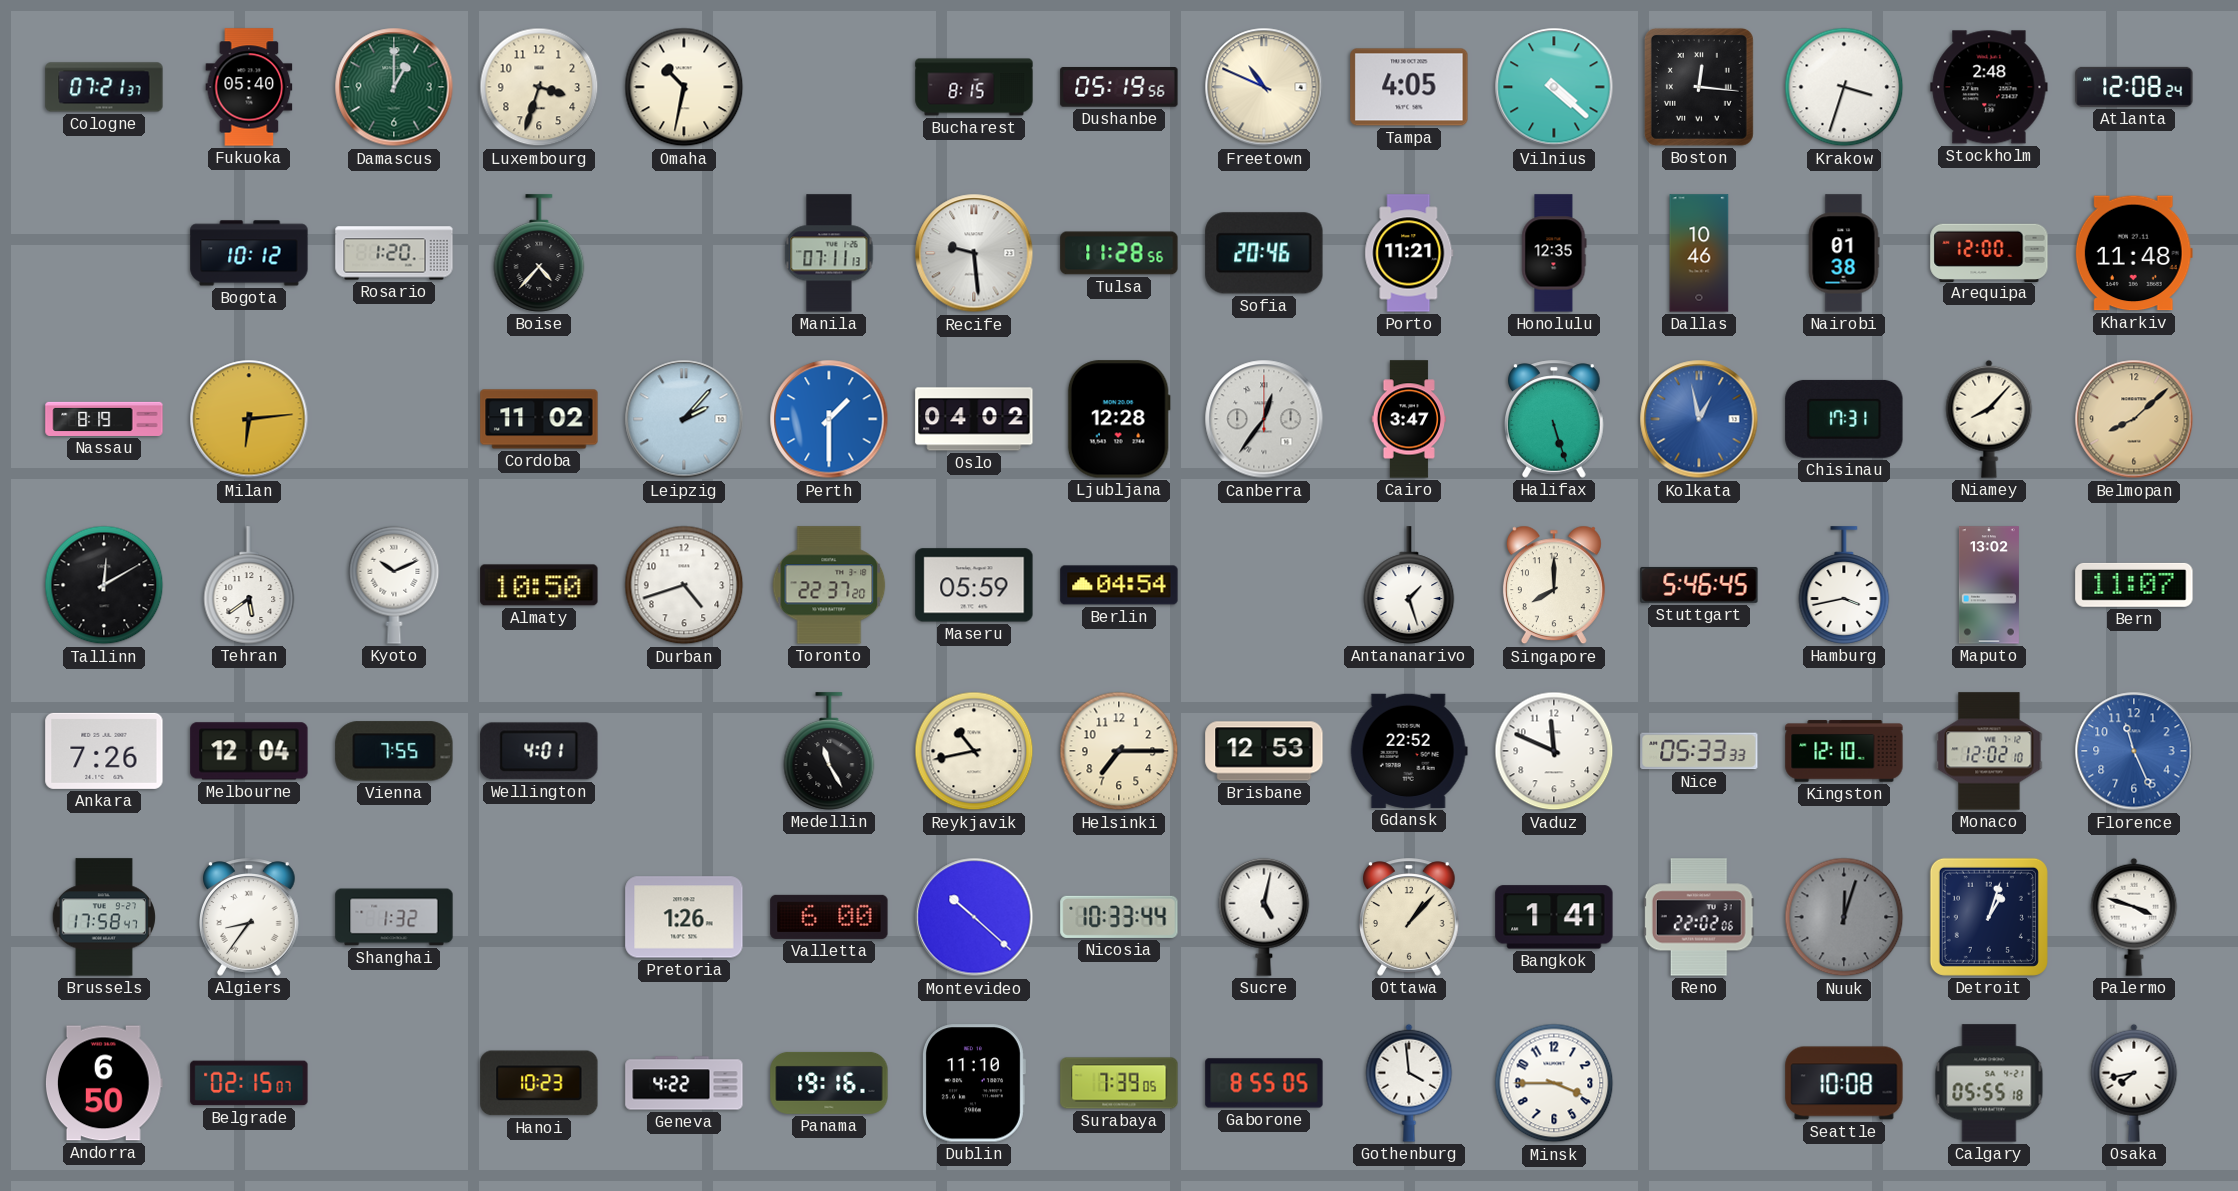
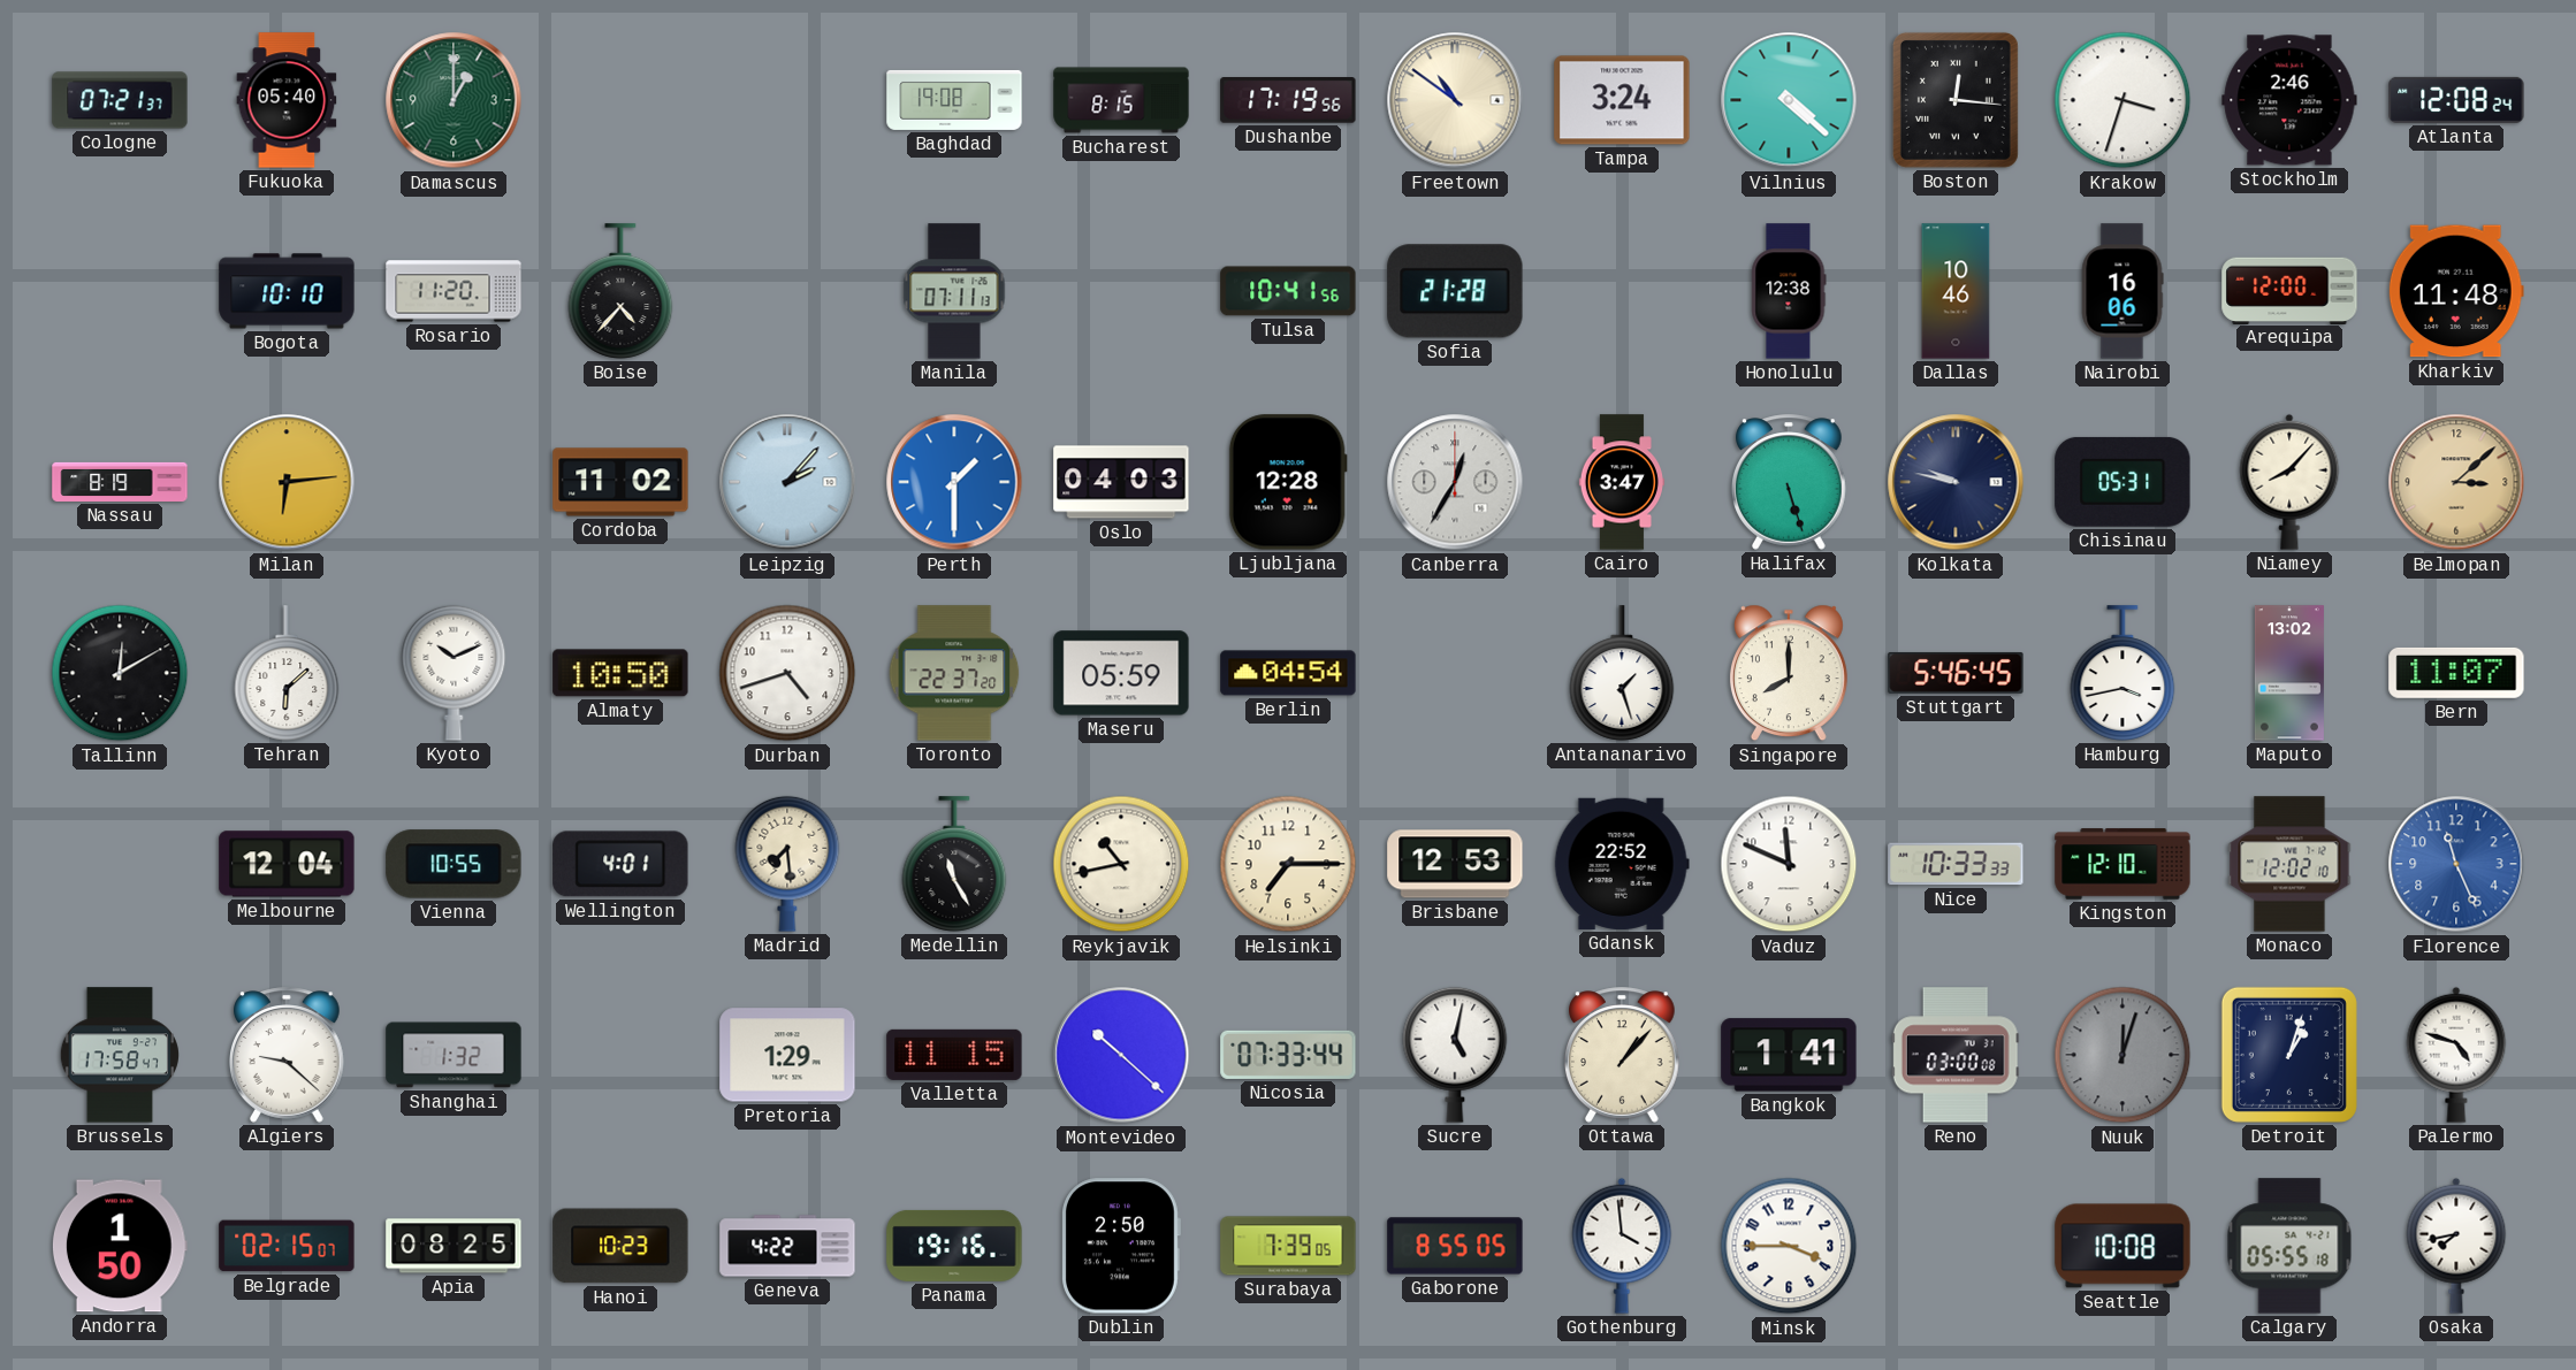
Luxembourg: 3:33 -> none
Omaha: 10:32 -> none
Baghdad: none -> 19:08
Dushanbe: 05:19 -> 17:19
Freetown: 10:49 -> 10:51
Tampa: 4:05 -> 3:24
Stockholm: 2:48 -> 2:46
Bogota: 10:12 -> 10:10
Rosario: 1:20 -> 11:20
Recife: 9:29 -> none
Tulsa: 11:28 -> 10:41
Sofia: 20:46 -> 21:28
Porto: 11:21 -> none
Honolulu: 12:35 -> 12:38
Nairobi: 01:38 -> 16:06
Oslo: 04:02 -> 04:03
Canberra: 12:36 -> 12:35
Kolkata: 12:58 -> 9:47
Kolkata dial: blue -> navy
Chisinau: 17:31 -> 05:31
Belmopan: 8:08 -> 3:08
Tehran: 5:39 -> 6:08
Ankara: 7:26 -> none
Vienna: 7:55 -> 10:55
Madrid: none -> 7:29
Nice: 05:33 -> 10:33
Algiers: 8:36 -> 9:22
Pretoria: 1:26 -> 1:29
Valletta: 6:00 -> 11:15
Nicosia: 10:33 -> 07:33
Reno: 22:02 -> 03:00
Palermo: 3:48 -> 4:48
Andorra: 6:50 -> 1:50
Apia: none -> 08:25
Dublin: 11:10 -> 2:50
